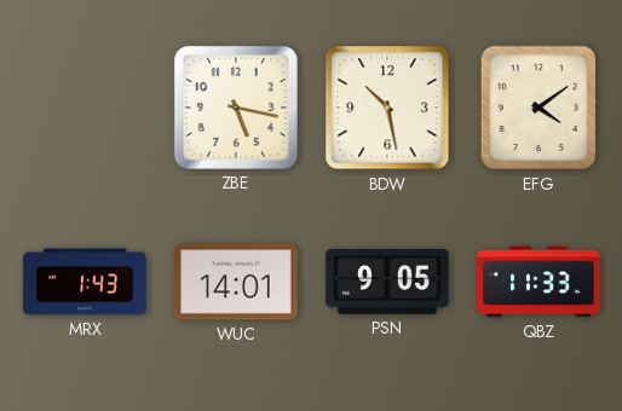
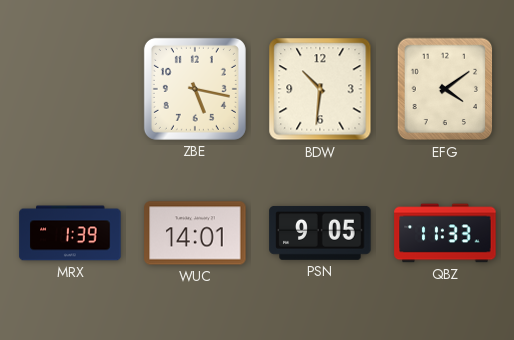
BDW: 10:28 -> 10:31
MRX: 1:43 -> 1:39
